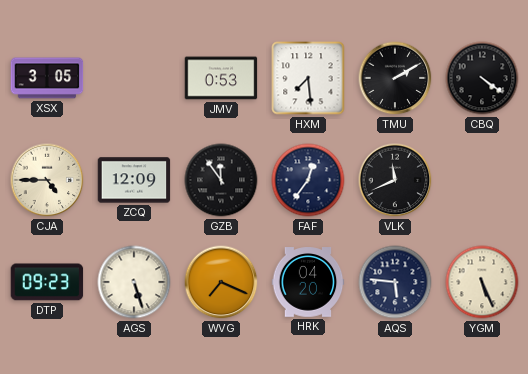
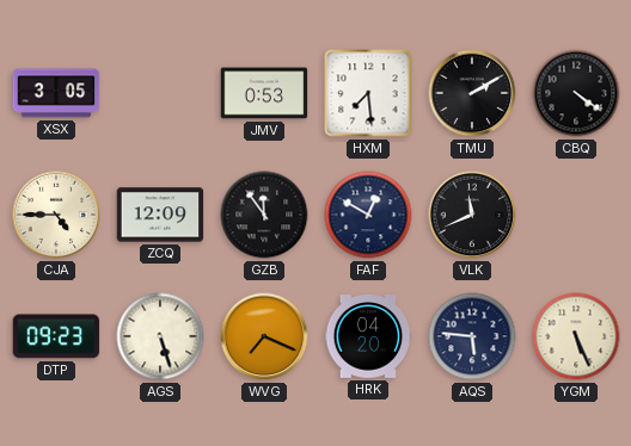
FAF: 12:36 -> 12:50
